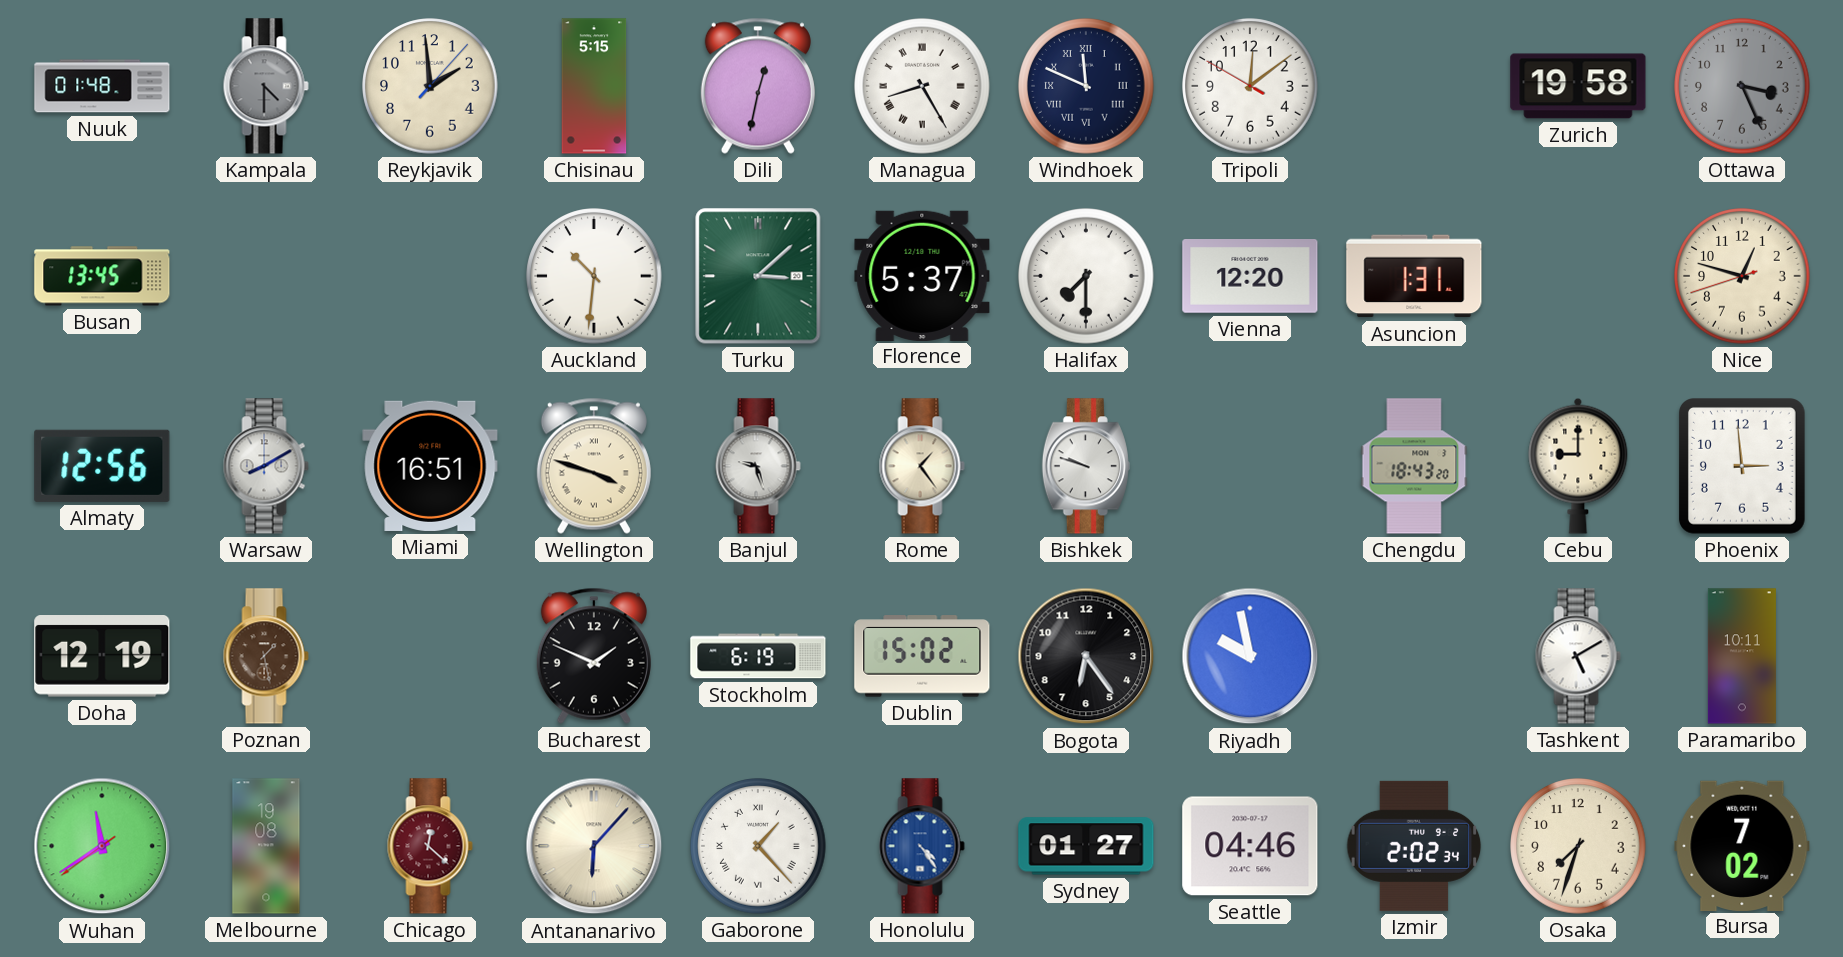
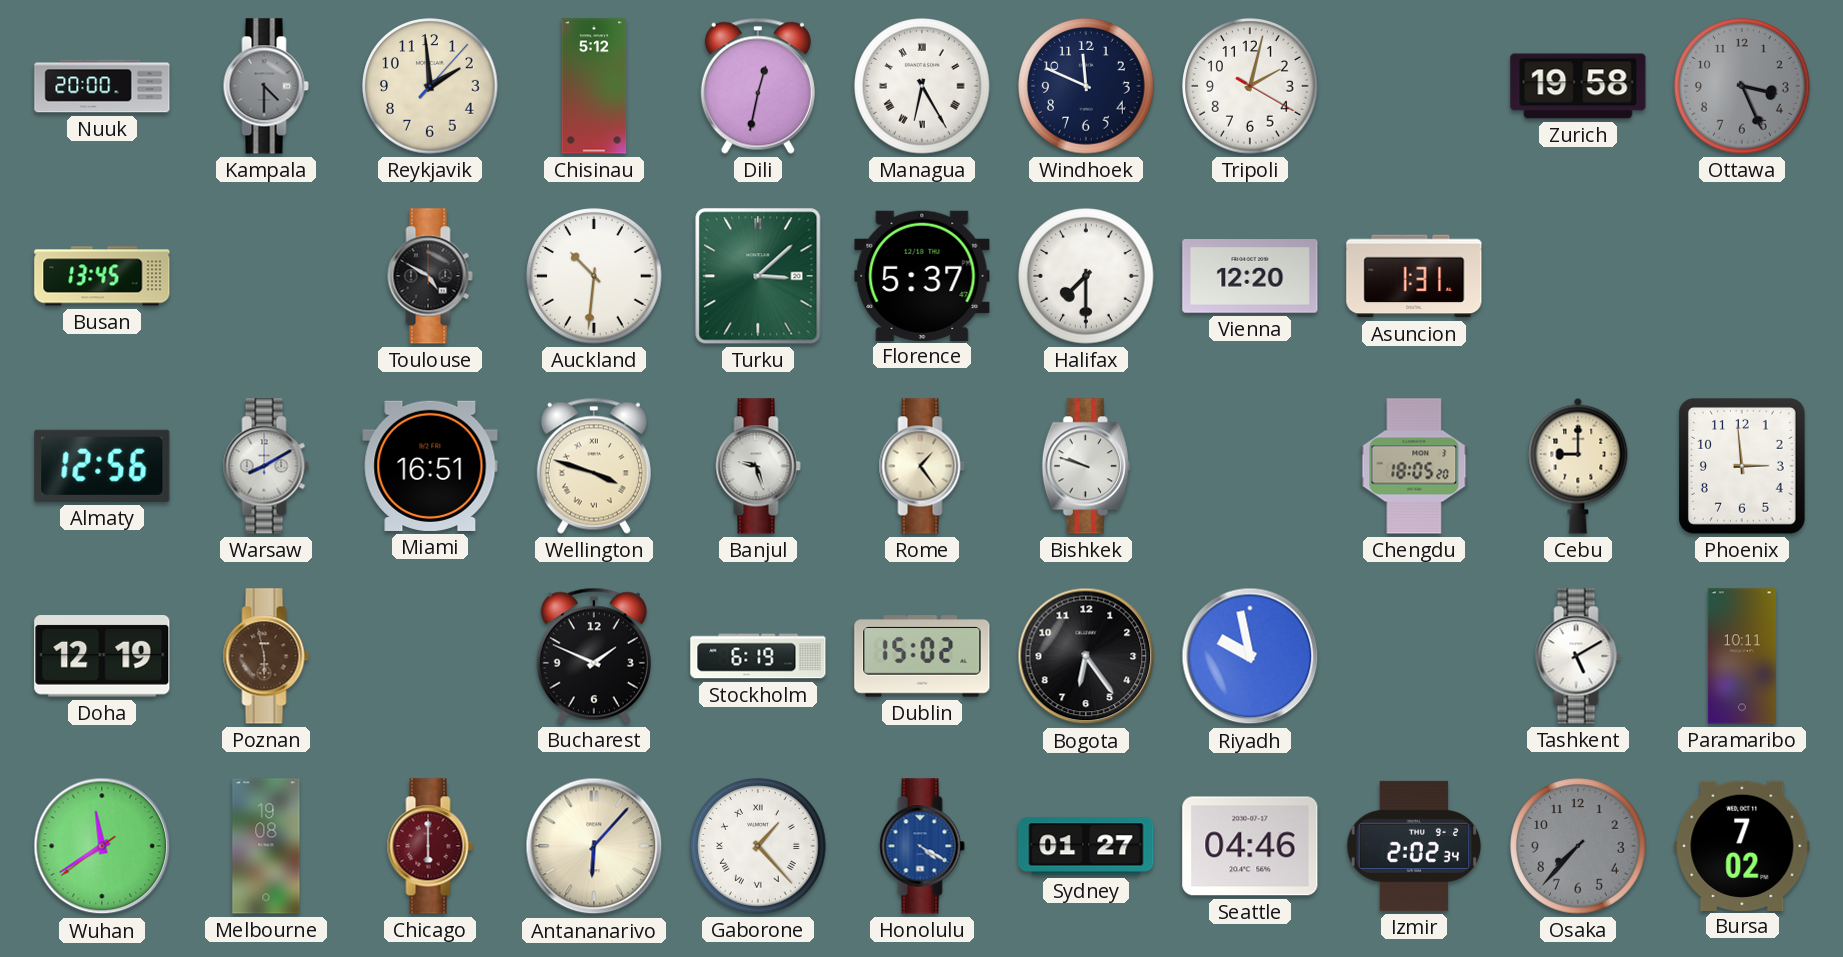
Nuuk: 01:48 -> 20:00
Chisinau: 5:15 -> 5:12
Managua: 8:25 -> 6:25
Windhoek numerals: Roman -> Arabic
Tripoli: 12:08 -> 2:02
Toulouse: none -> 4:50
Nice: 12:47 -> none
Chengdu: 18:43 -> 18:05
Poznan: 1:28 -> 5:58
Chicago: 12:22 -> 6:00
Honolulu: 4:24 -> 4:20
Osaka: 7:33 -> 7:37
Osaka dial: cream -> grey
